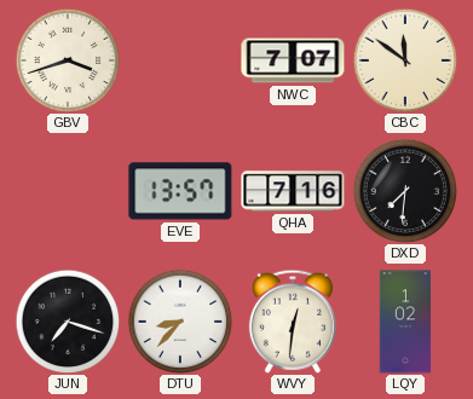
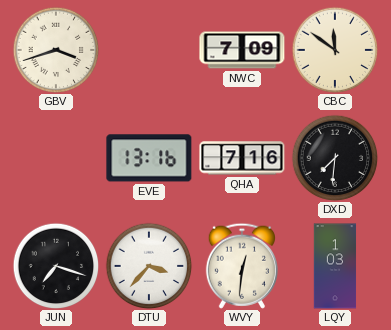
NWC: 7:07 -> 7:09
EVE: 13:57 -> 13:16
DTU: 8:37 -> 3:37
LQY: 1:02 -> 1:03
